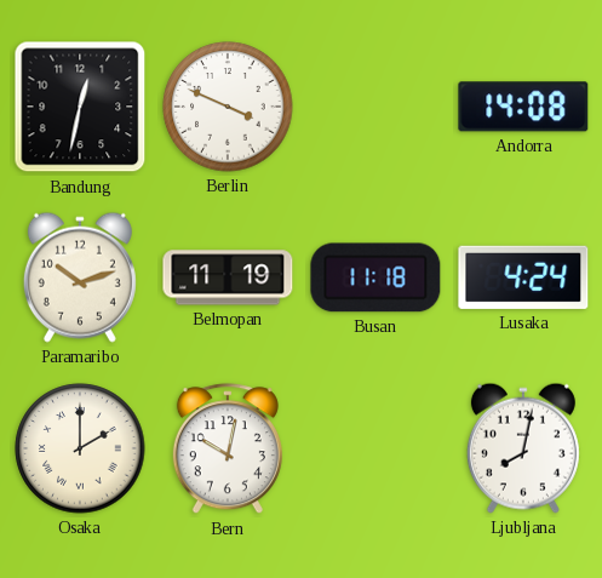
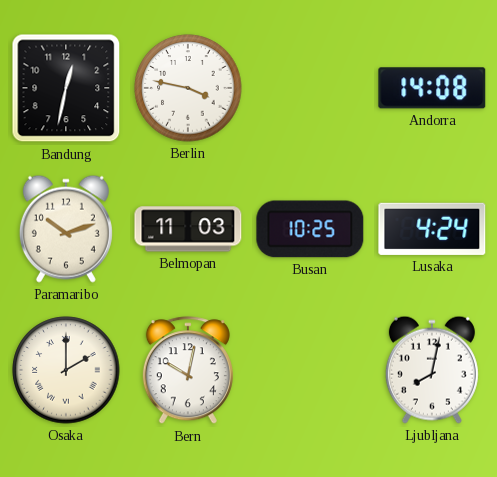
Berlin: 3:49 -> 3:47
Belmopan: 11:19 -> 11:03
Busan: 11:18 -> 10:25
